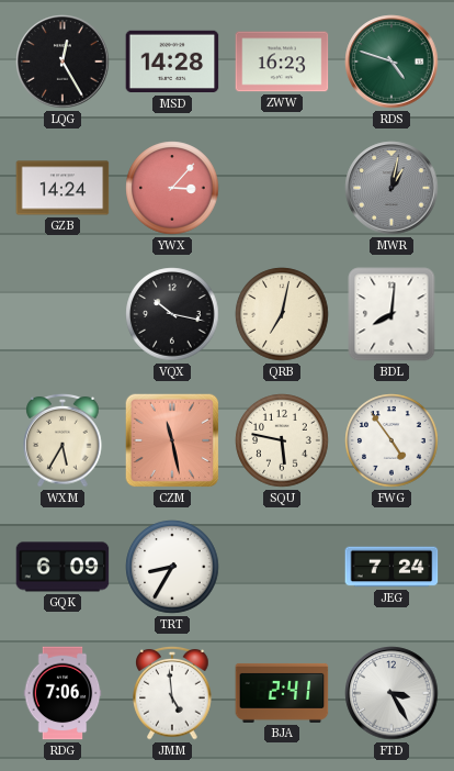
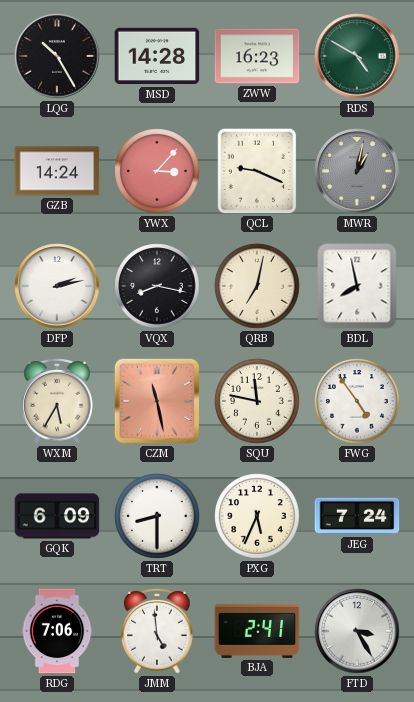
LQG: 12:25 -> 10:25
RDS: 4:48 -> 4:50
QCL: none -> 9:19
DFP: none -> 2:13
VQX: 10:17 -> 8:17
BDL: 8:01 -> 7:58
SQU: 5:47 -> 11:47
TRT: 8:35 -> 8:30
PXG: none -> 5:34
